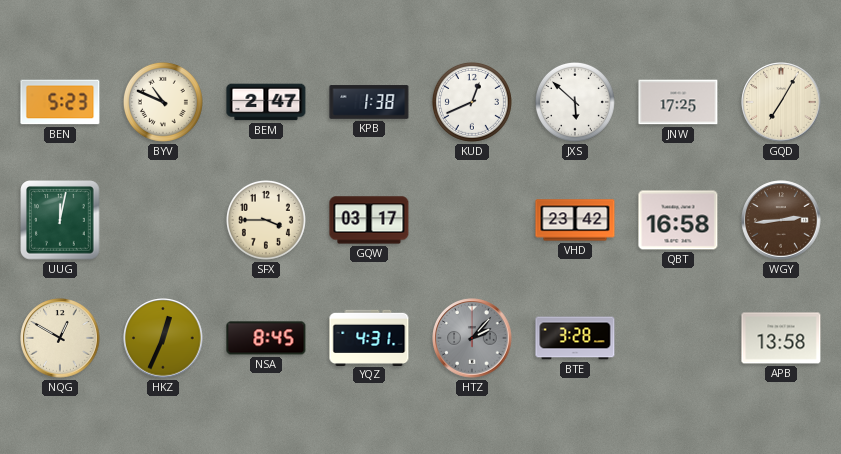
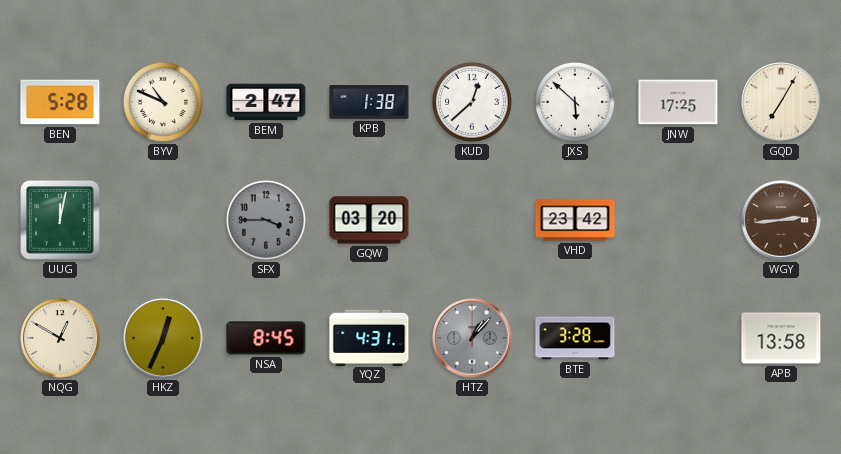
BEN: 5:23 -> 5:28
KUD: 12:41 -> 12:38
SFX dial: cream -> grey
GQW: 03:17 -> 03:20
QBT: 16:58 -> none
HTZ: 2:07 -> 1:07
